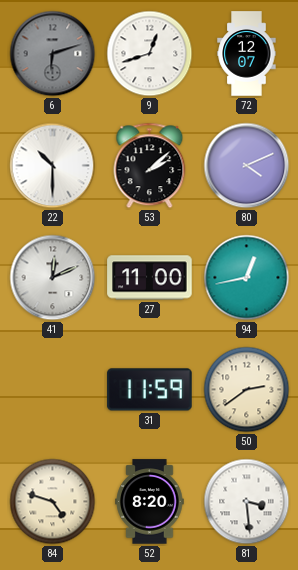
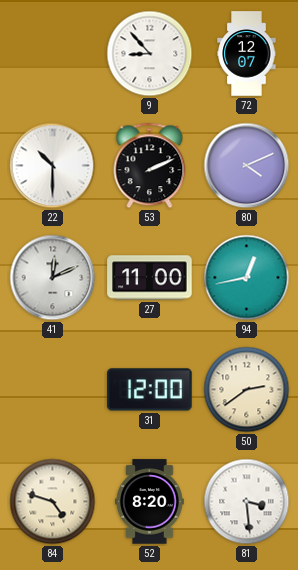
6: 6:12 -> none
9: 12:42 -> 8:53
53: 2:08 -> 2:11
31: 11:59 -> 12:00
